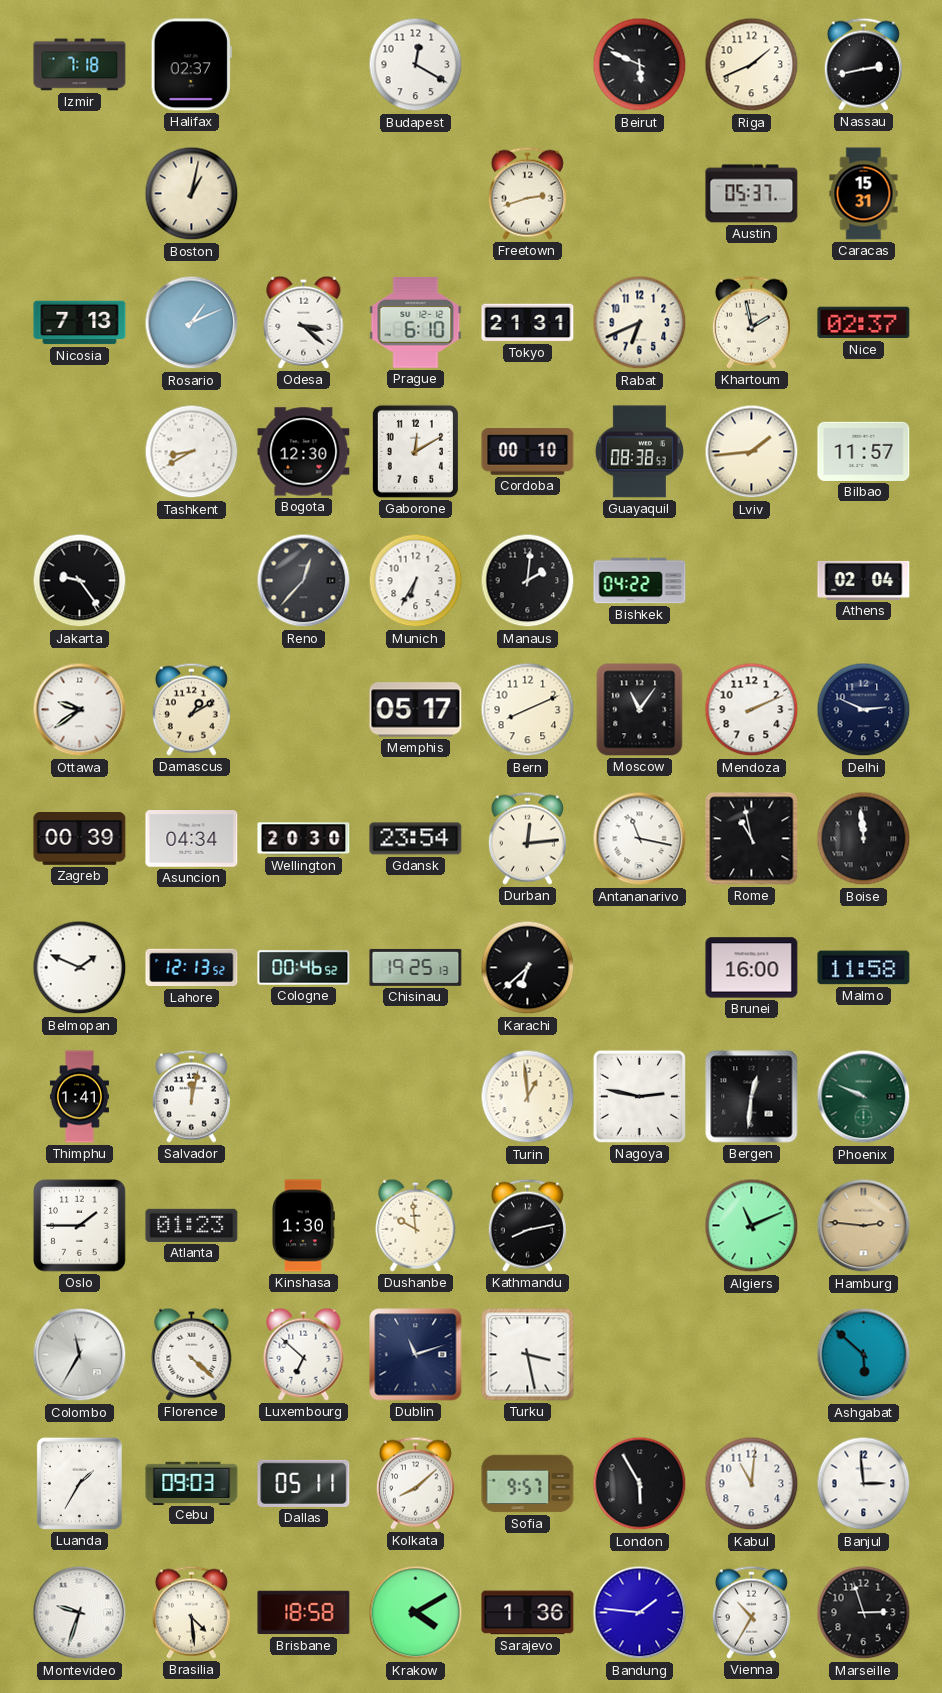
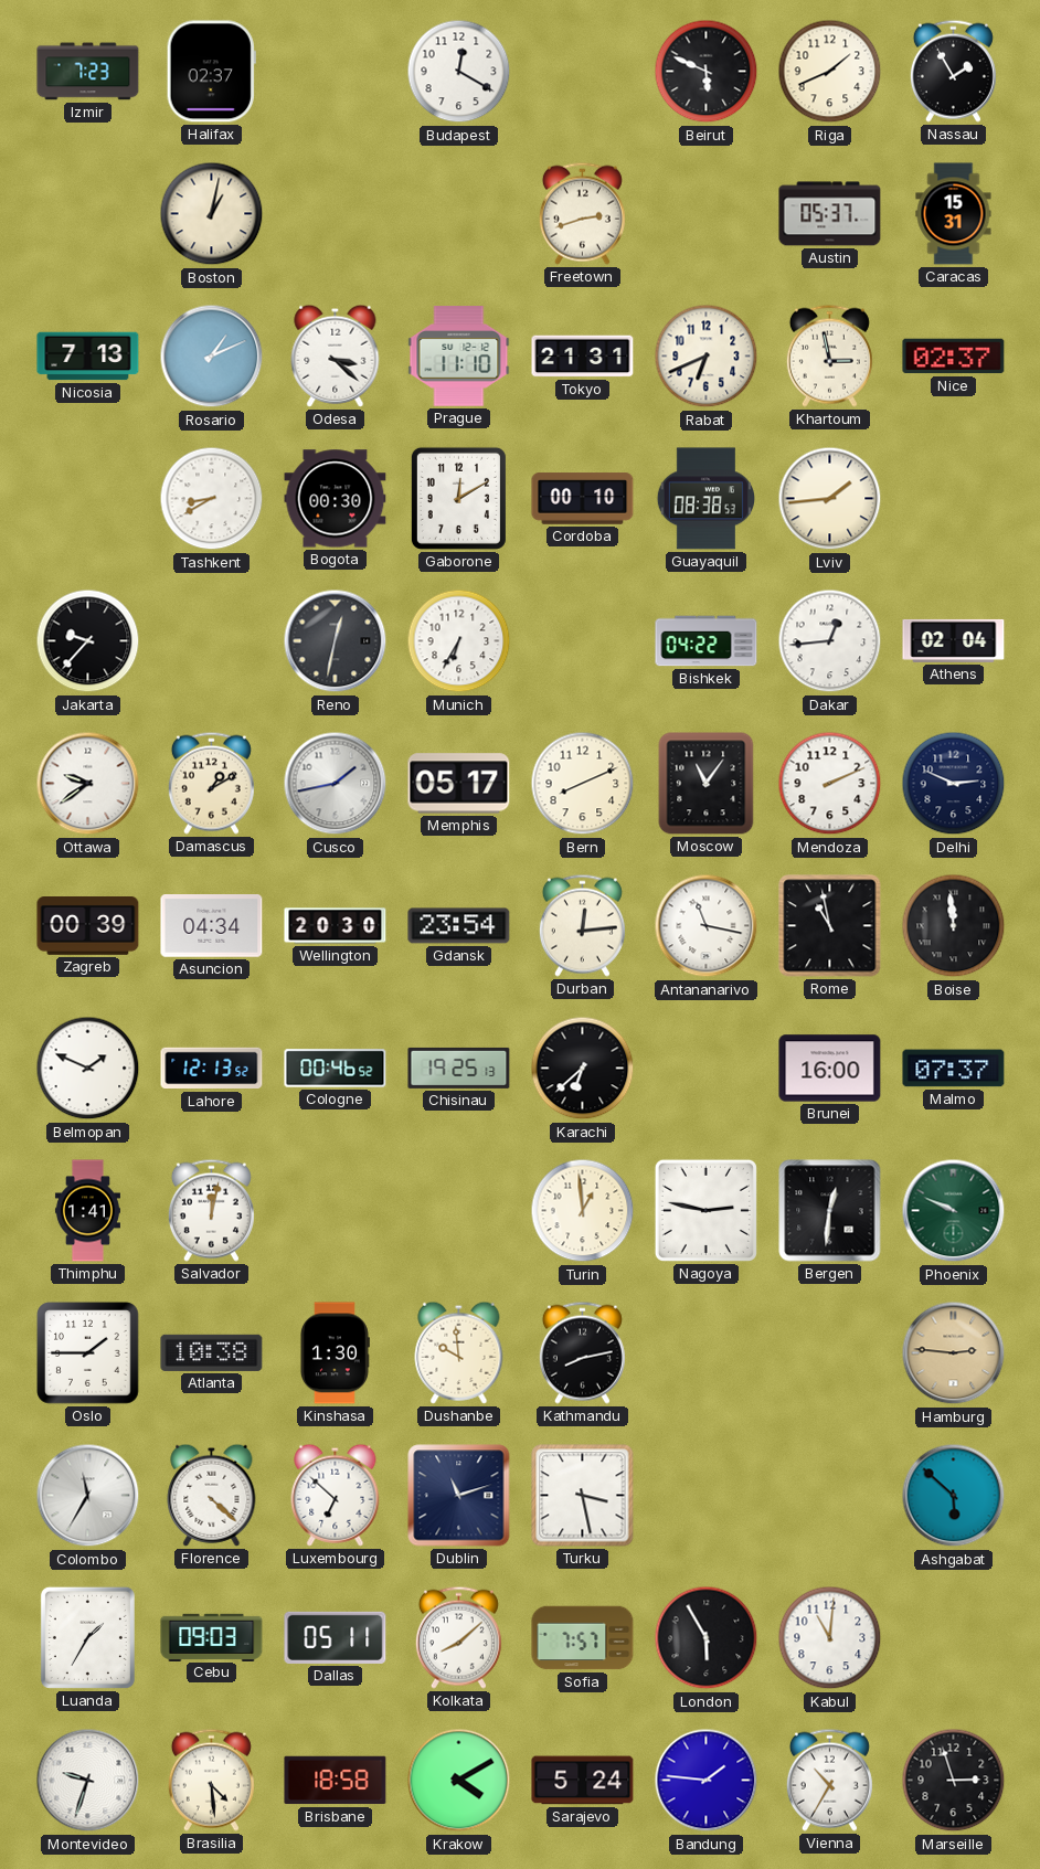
Izmir: 7:18 -> 7:23
Nassau: 2:43 -> 1:55
Prague: 6:10 -> 11:10
Khartoum: 1:58 -> 2:58
Bogota: 12:30 -> 00:30
Bilbao: 11:57 -> none
Jakarta: 9:24 -> 9:37
Reno: 12:37 -> 12:32
Manaus: 2:01 -> none
Dakar: none -> 12:44
Cusco: none -> 1:43
Malmo: 11:58 -> 07:37
Atlanta: 01:23 -> 10:38
Algiers: 11:11 -> none
Sofia: 9:57 -> 7:57
Banjul: 2:59 -> none
Sarajevo: 1:36 -> 5:24
